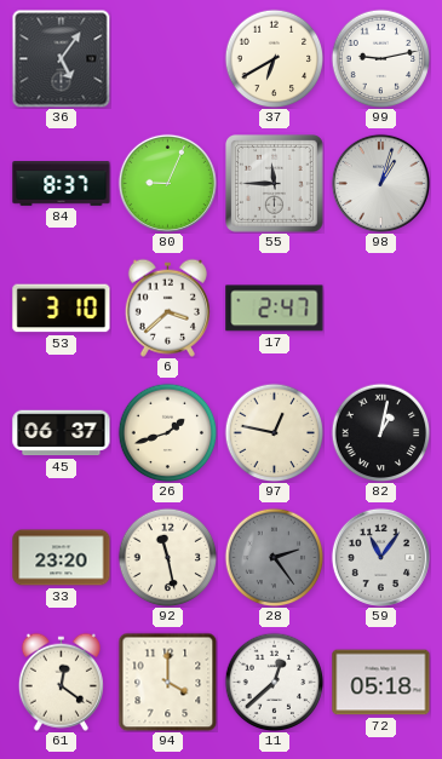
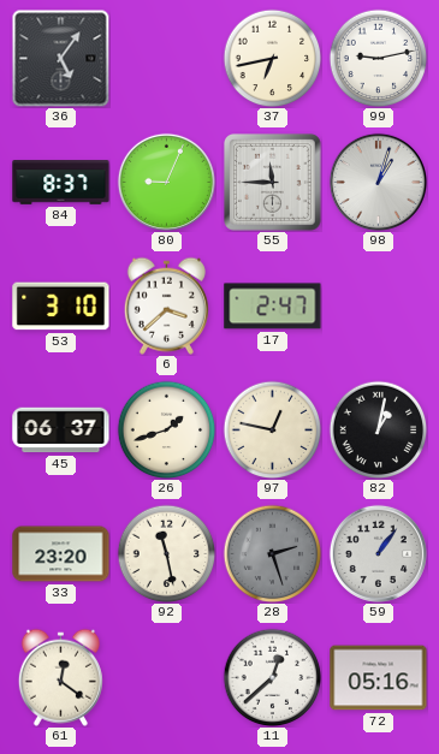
37: 6:40 -> 6:43
28: 2:24 -> 2:27
59: 11:06 -> 1:06
94: 4:00 -> none
72: 05:18 -> 05:16
